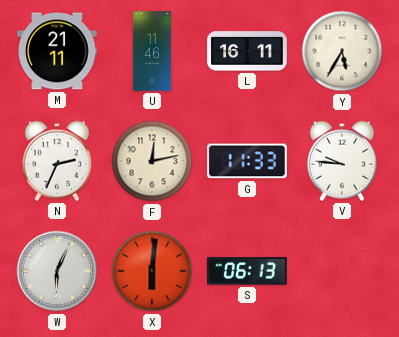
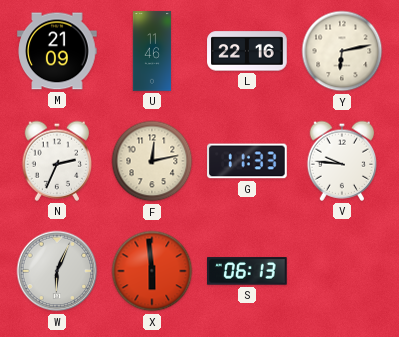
M: 21:11 -> 21:09
L: 16:11 -> 22:16
Y: 5:35 -> 6:13
X: 6:01 -> 5:59
